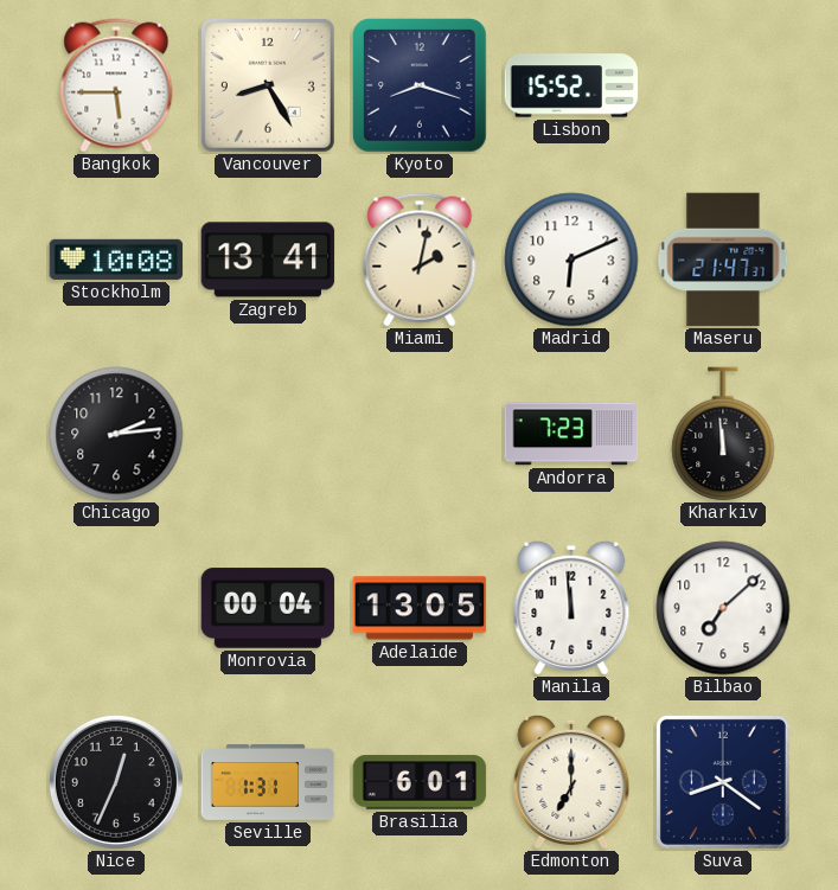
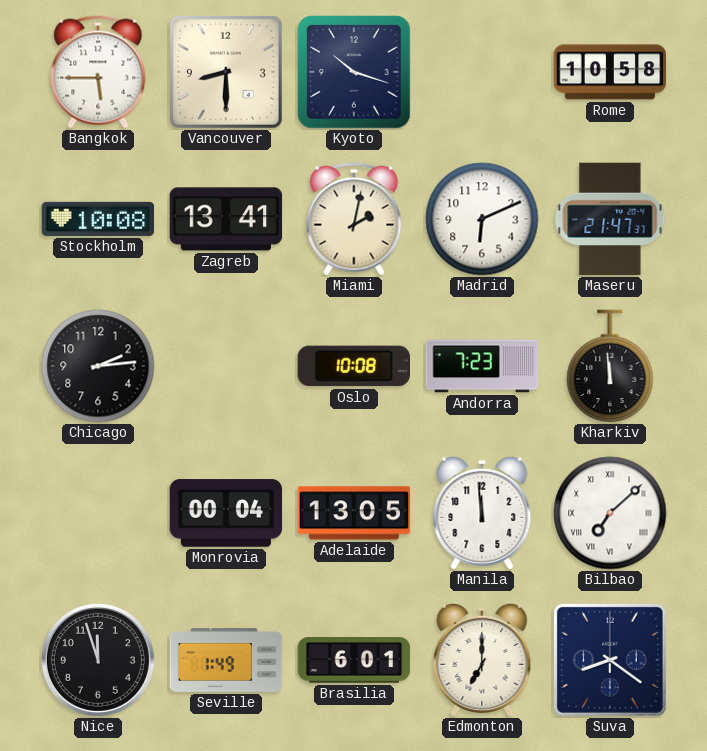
Vancouver: 8:25 -> 8:30
Kyoto: 8:18 -> 10:18
Lisbon: 15:52 -> none
Rome: none -> 10:58
Oslo: none -> 10:08
Bilbao numerals: Arabic -> Roman
Nice: 12:34 -> 11:57
Seville: 1:31 -> 1:49
